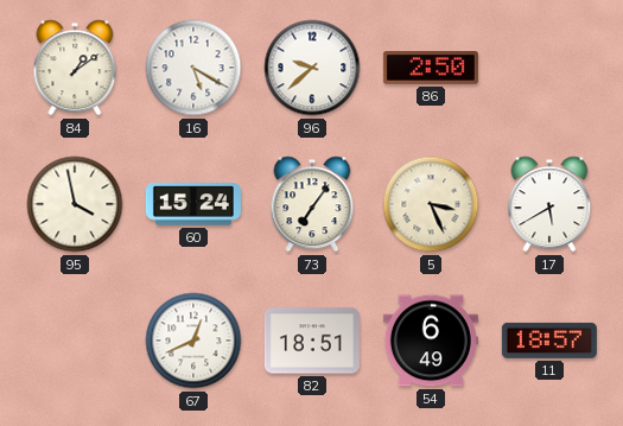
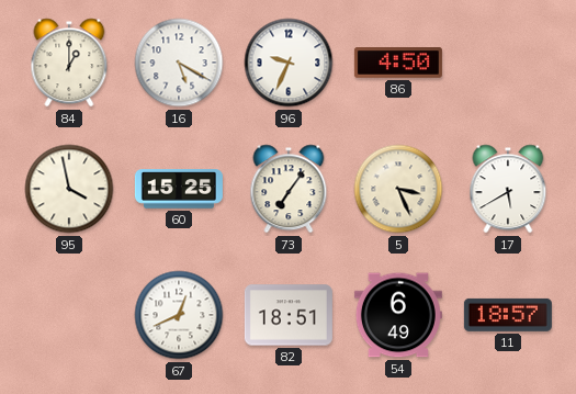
84: 1:09 -> 1:00
96: 9:38 -> 9:34
86: 2:50 -> 4:50
60: 15:24 -> 15:25
